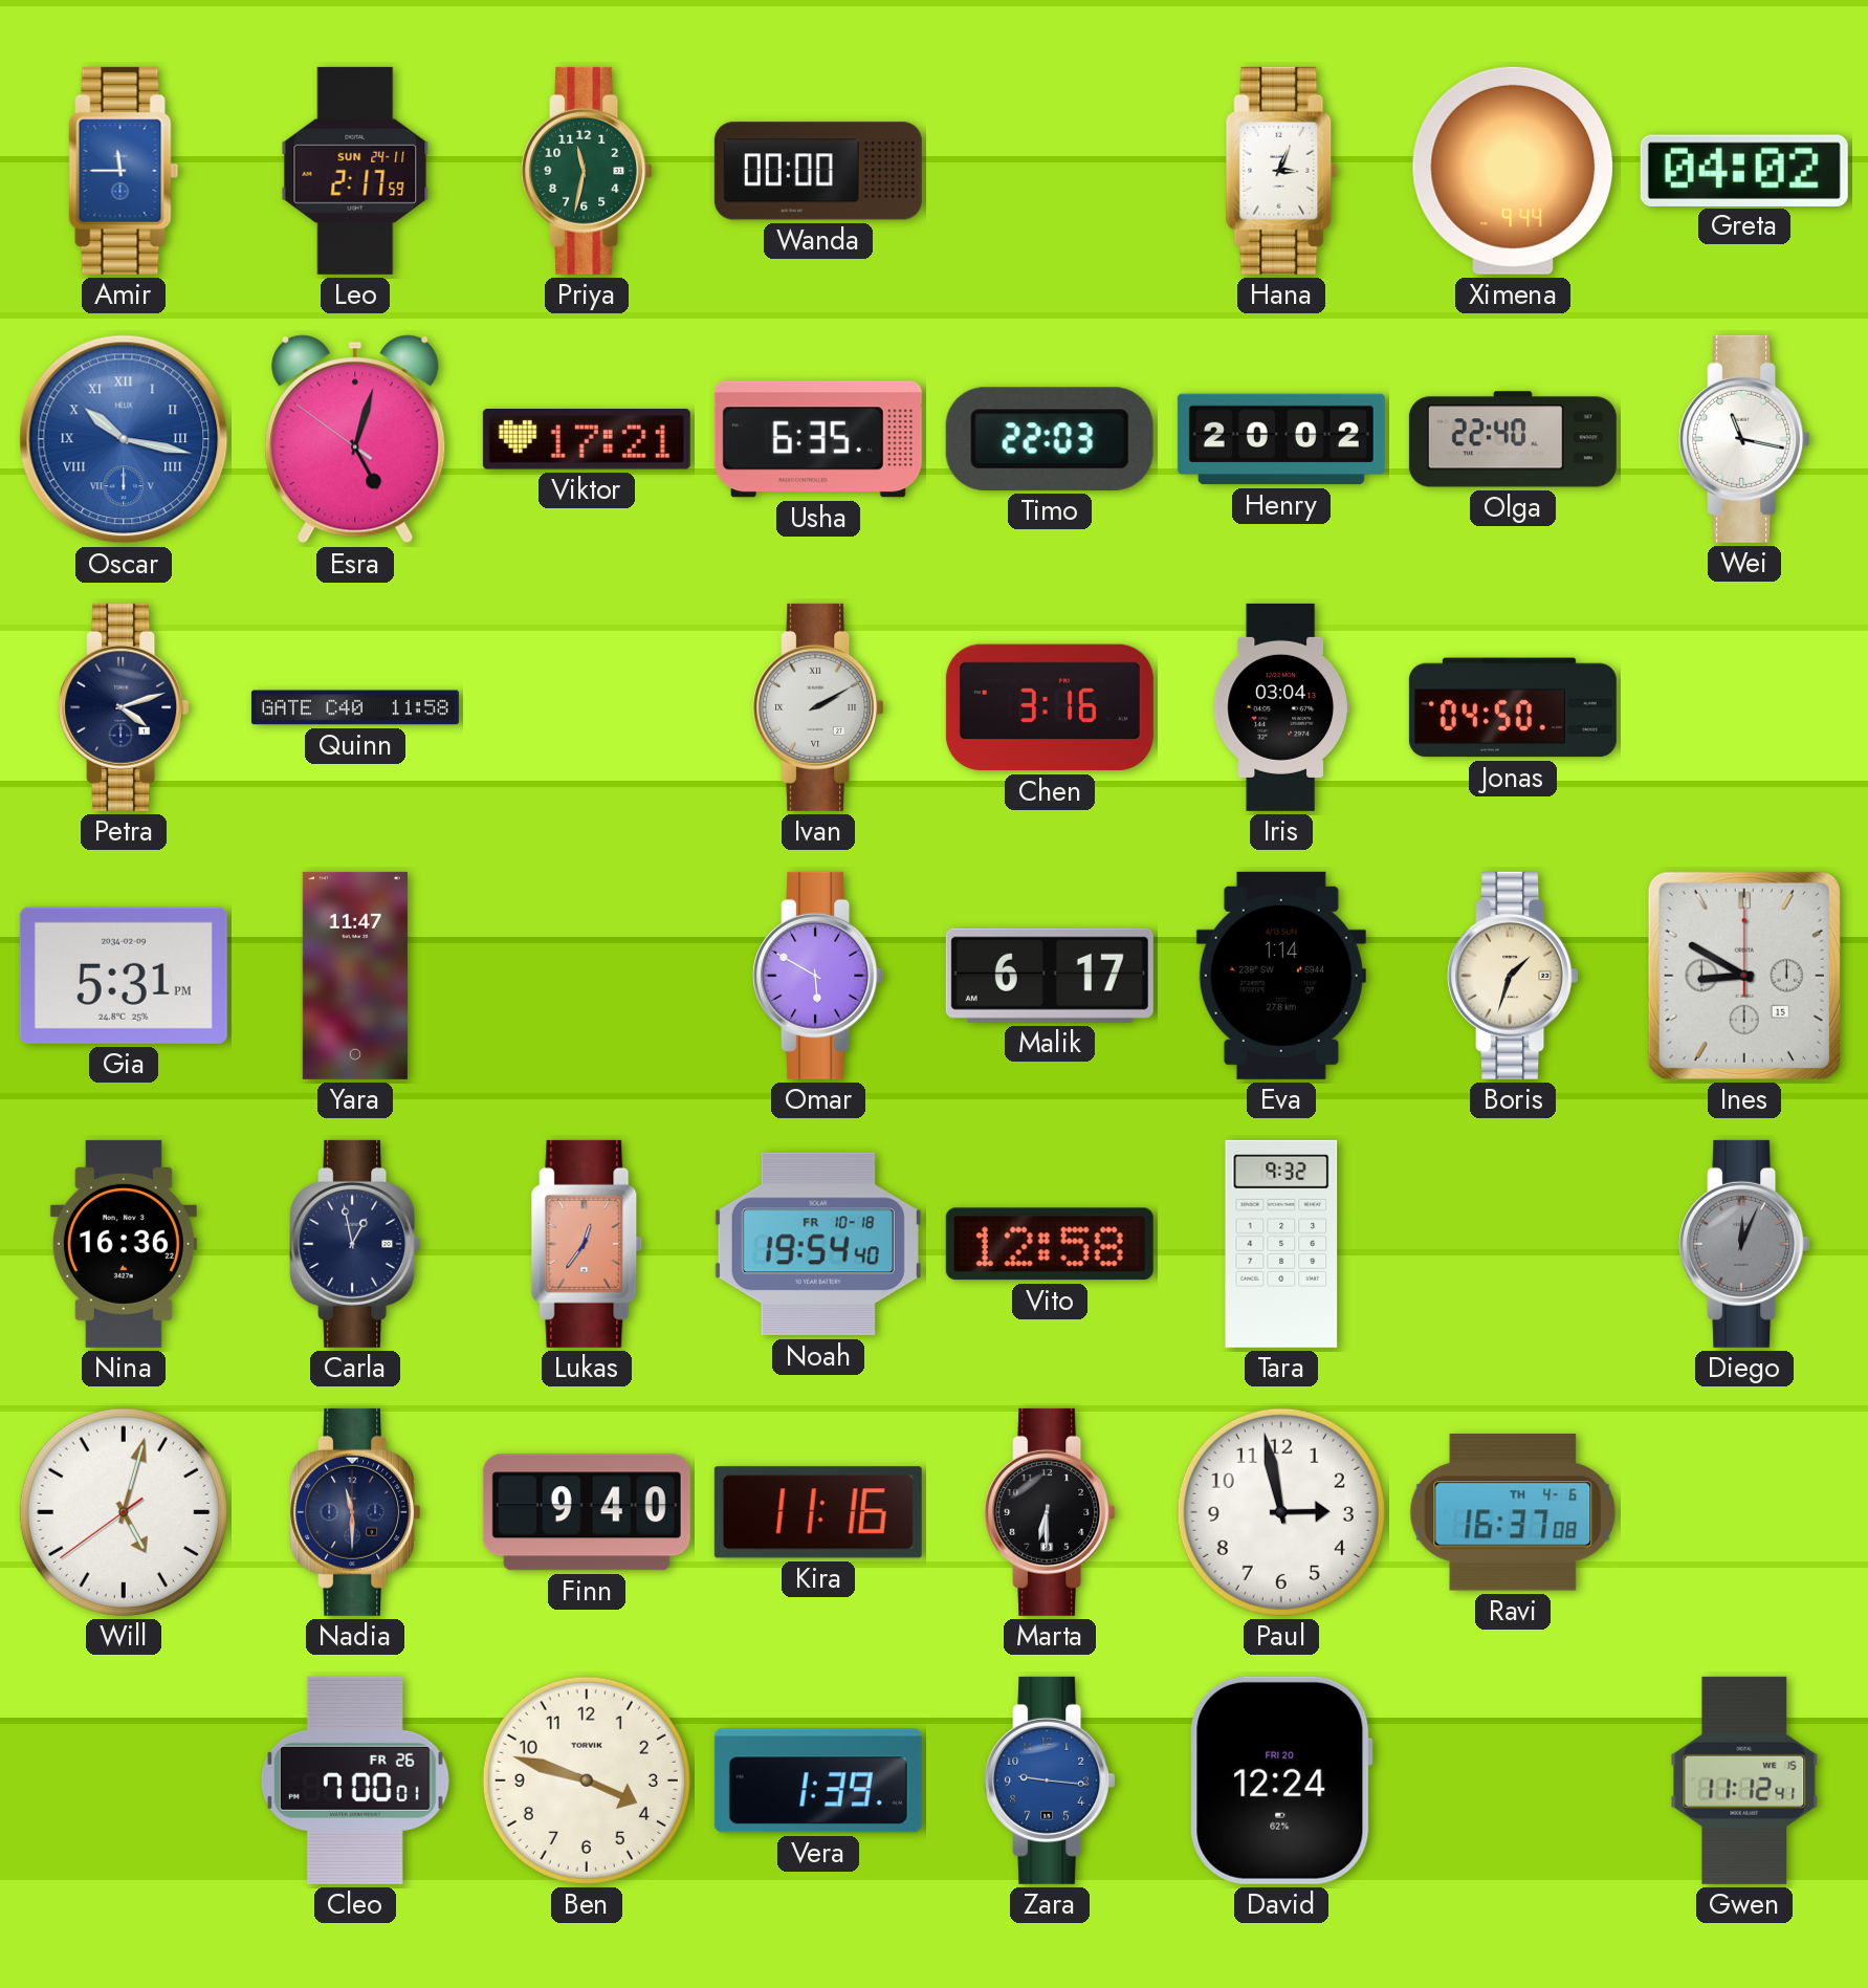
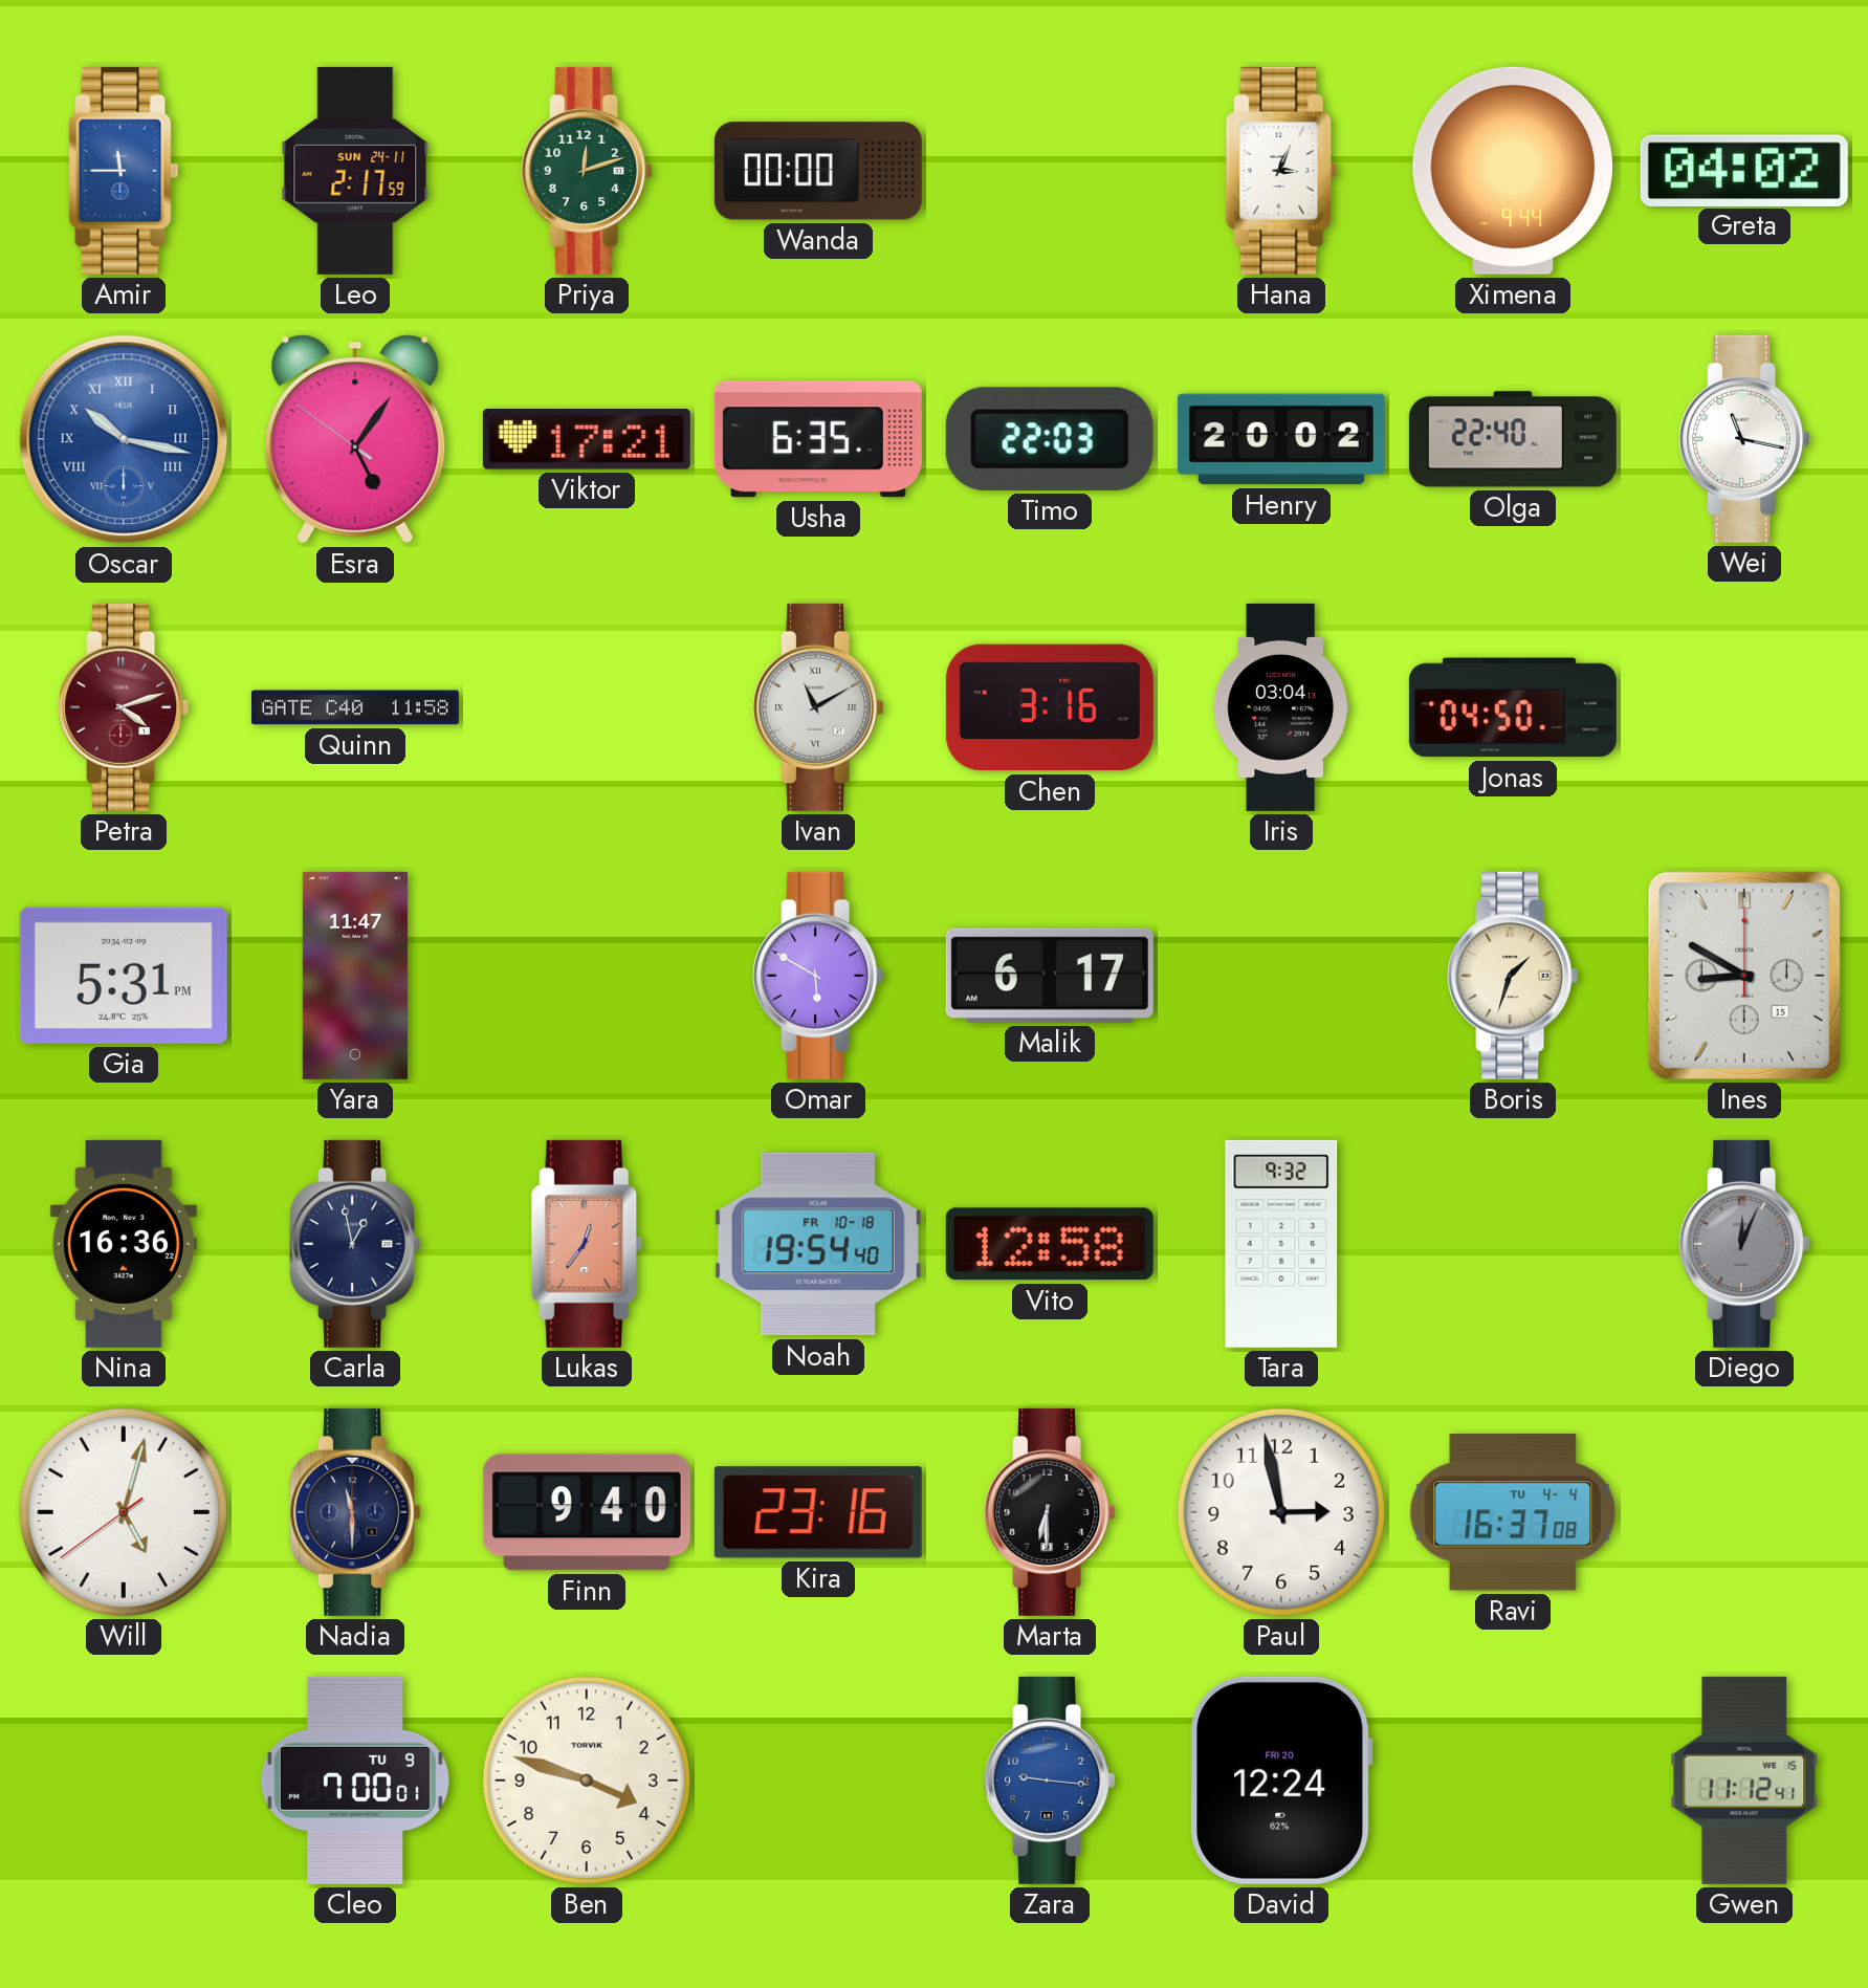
Priya: 11:32 -> 12:12
Esra: 5:02 -> 5:05
Petra dial: navy -> burgundy
Ivan: 2:10 -> 11:10
Eva: 1:14 -> none
Kira: 11:16 -> 23:16
Ravi date: TH 4-6 -> TU 4-4
Cleo date: FR 26 -> TU 9
Vera: 1:39 -> none
